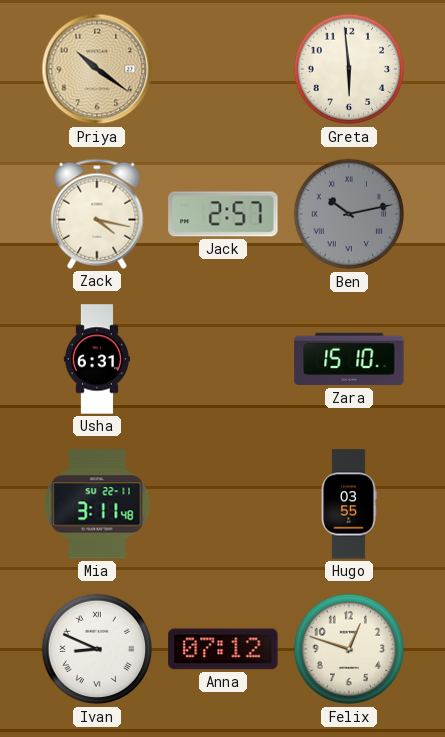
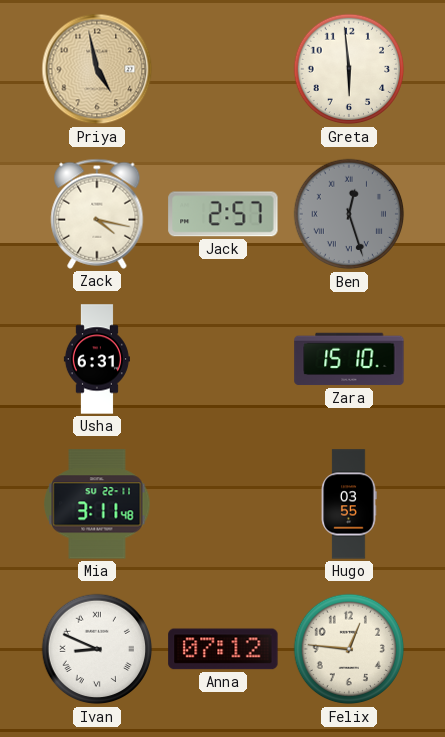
Priya: 10:21 -> 4:58
Ben: 10:13 -> 12:27
Felix: 12:48 -> 12:46
